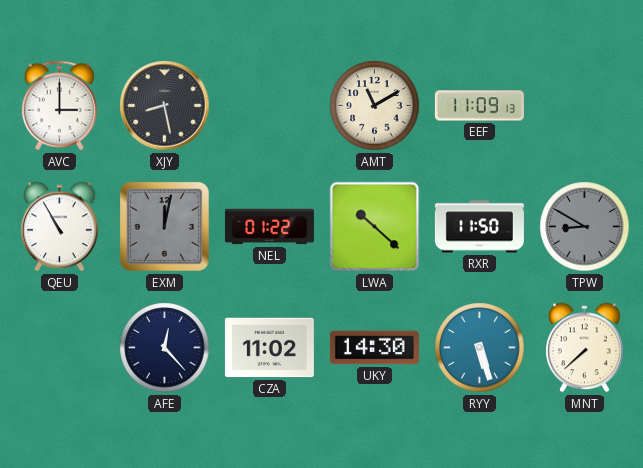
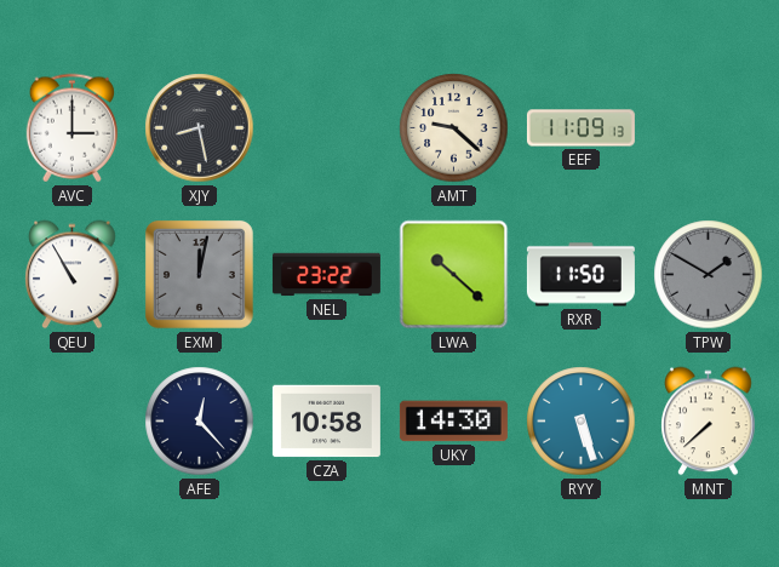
AMT: 11:10 -> 9:22
NEL: 01:22 -> 23:22
TPW: 8:50 -> 1:50
CZA: 11:02 -> 10:58
